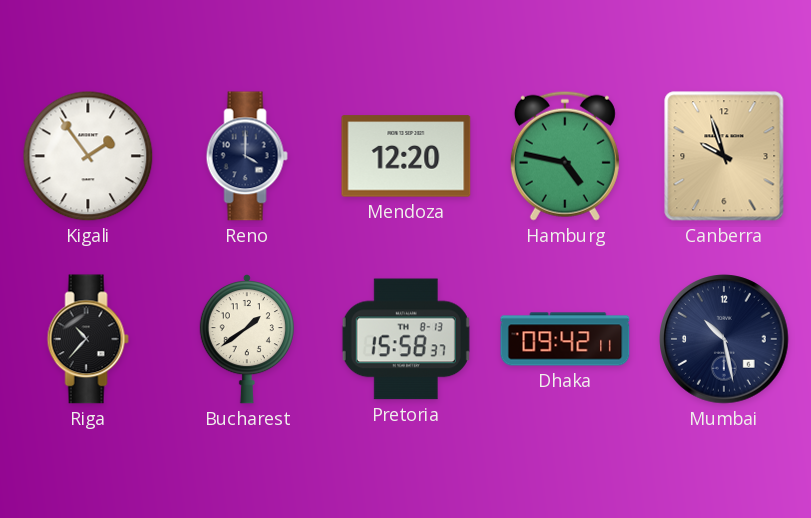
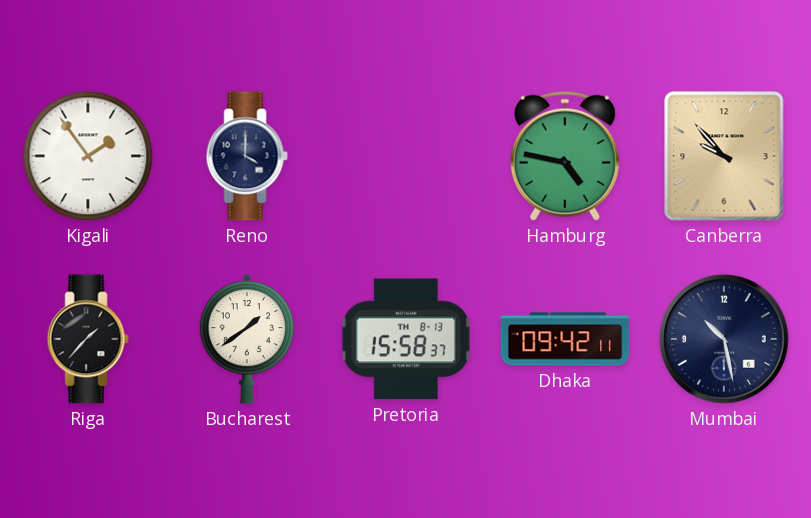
Mendoza: 12:20 -> none
Canberra: 9:57 -> 9:53
Riga: 10:37 -> 1:37
